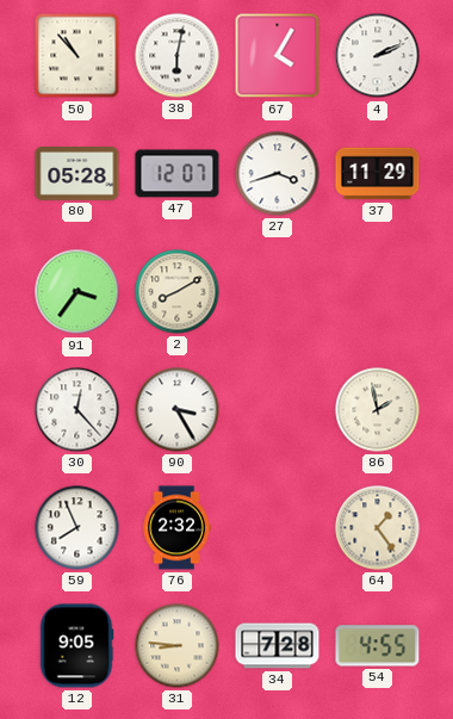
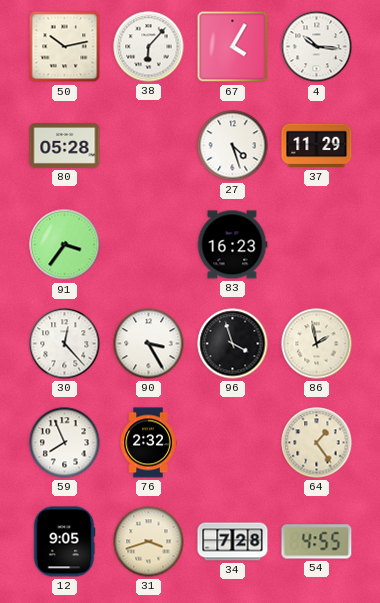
50: 10:53 -> 10:13
38: 6:02 -> 6:07
4: 2:11 -> 10:16
47: 12:07 -> none
27: 3:42 -> 4:27
2: 8:10 -> none
83: none -> 16:23
96: none -> 3:57
31: 8:46 -> 3:42
